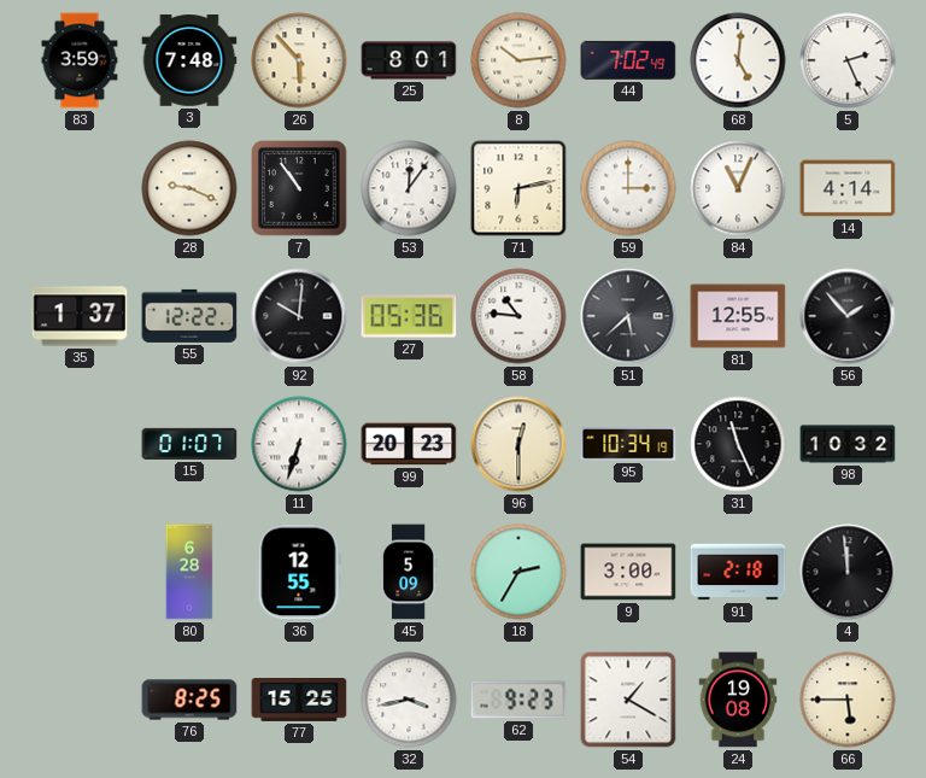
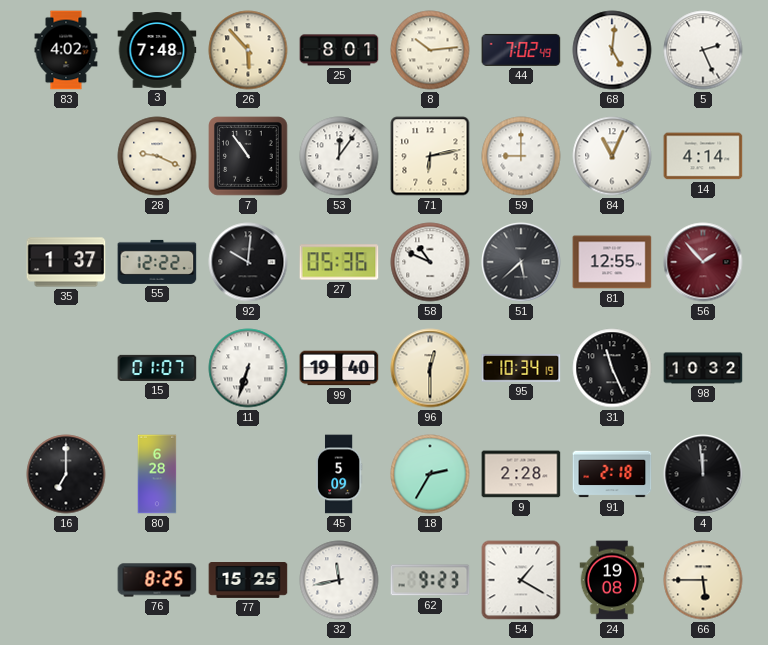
83: 3:59 -> 4:02
59: 3:00 -> 9:00
58: 10:46 -> 10:49
56 dial: black -> burgundy
99: 20:23 -> 19:40
16: none -> 7:00
36: 12:55 -> none
9: 3:00 -> 2:28
32: 3:43 -> 11:43
